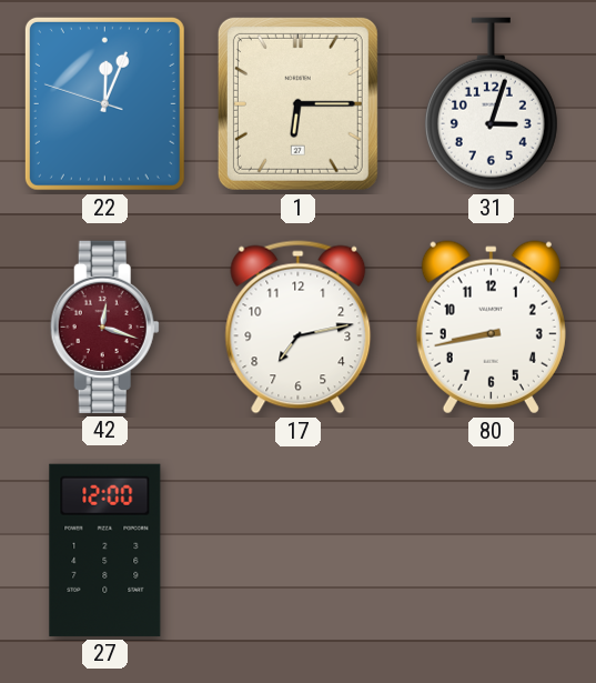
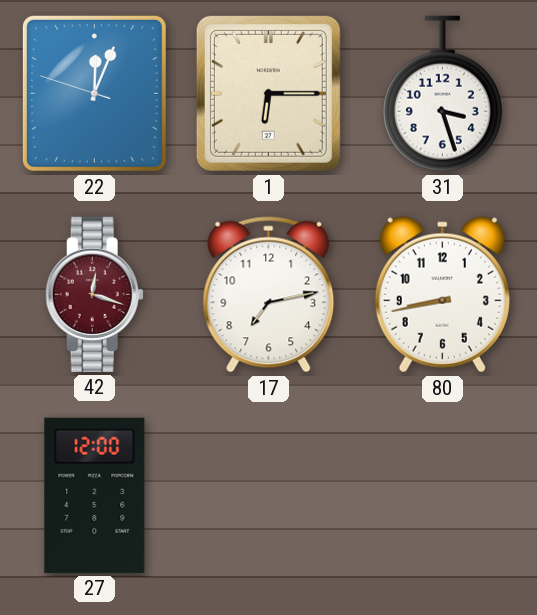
31: 3:03 -> 3:27
